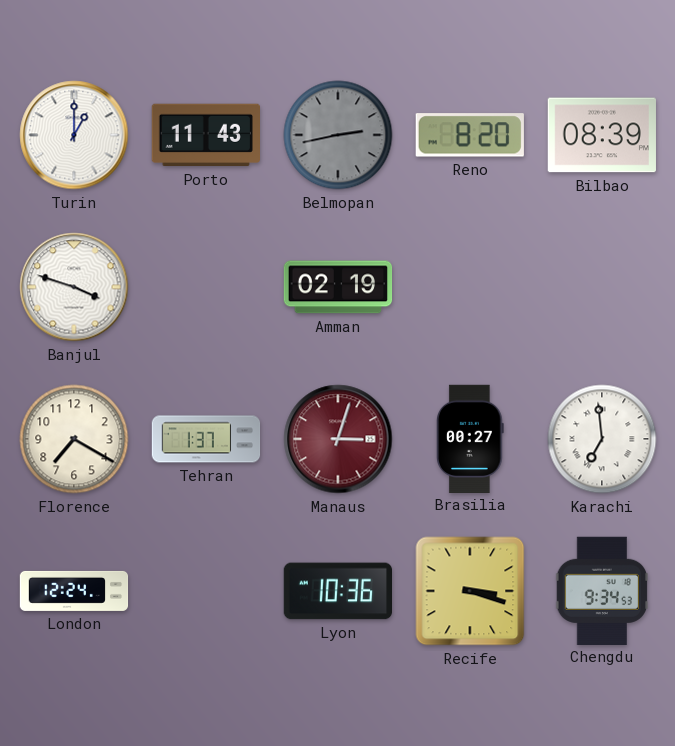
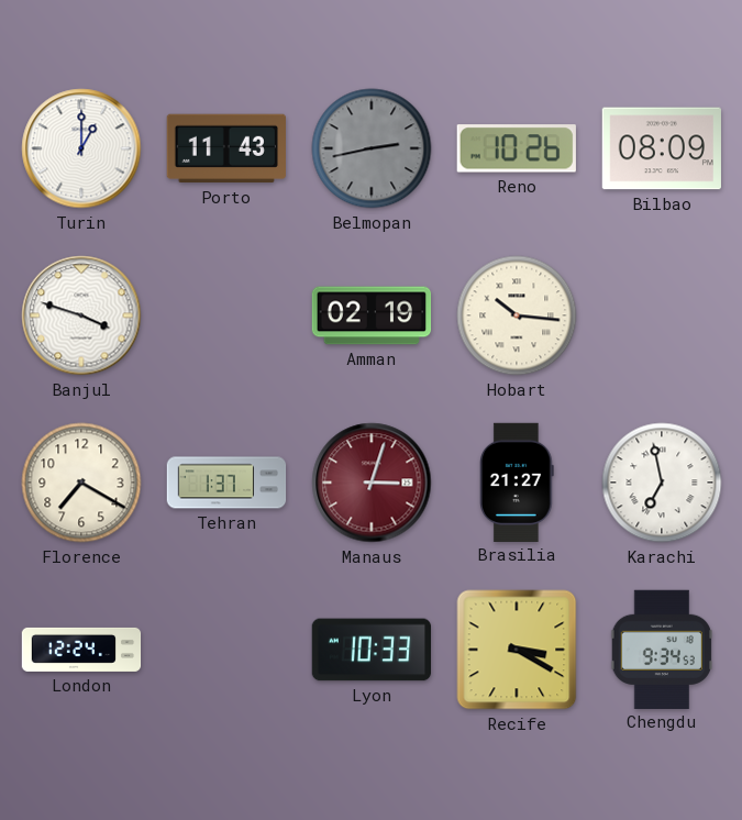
Reno: 8:20 -> 10:26
Bilbao: 08:39 -> 08:09
Hobart: none -> 10:16
Brasilia: 00:27 -> 21:27
Karachi: 6:59 -> 6:58
Lyon: 10:36 -> 10:33
Recife: 3:18 -> 3:20
